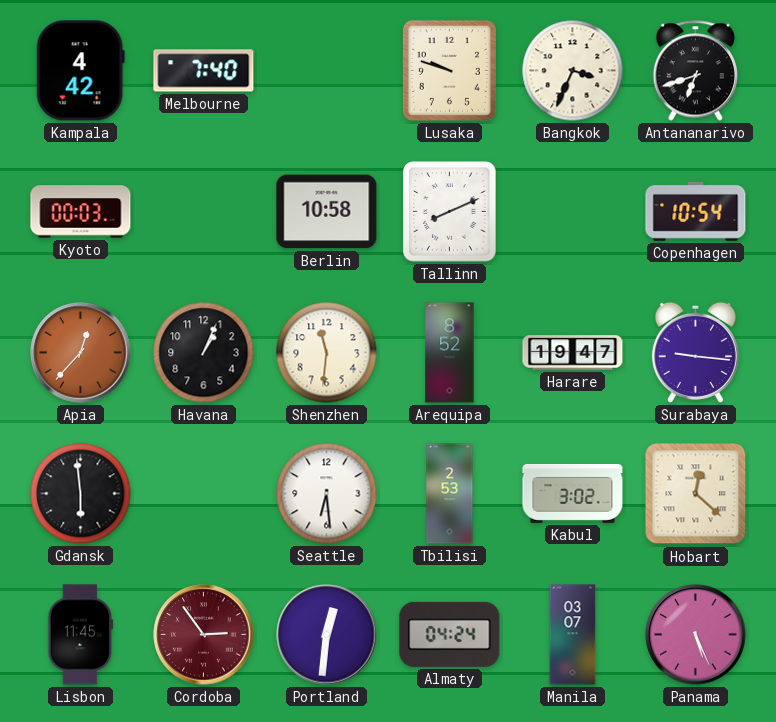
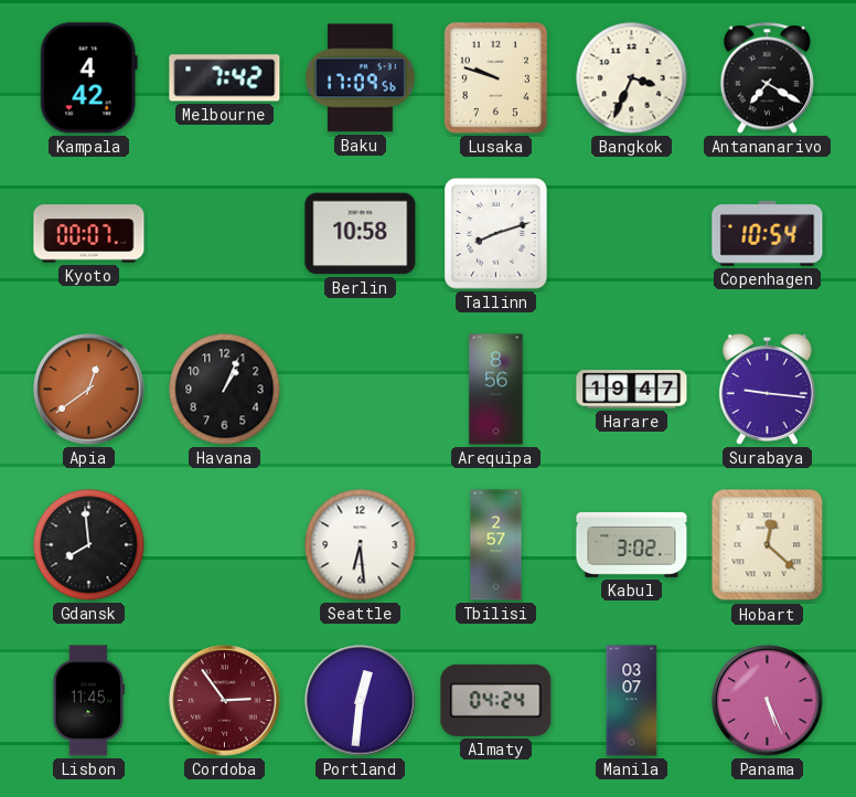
Melbourne: 7:40 -> 7:42
Baku: none -> 17:09
Antananarivo: 6:42 -> 7:20
Kyoto: 00:03 -> 00:07
Tallinn: 8:11 -> 8:12
Apia: 12:37 -> 12:39
Shenzhen: 11:31 -> none
Arequipa: 8:52 -> 8:56
Gdansk: 5:59 -> 7:59
Tbilisi: 2:53 -> 2:57
